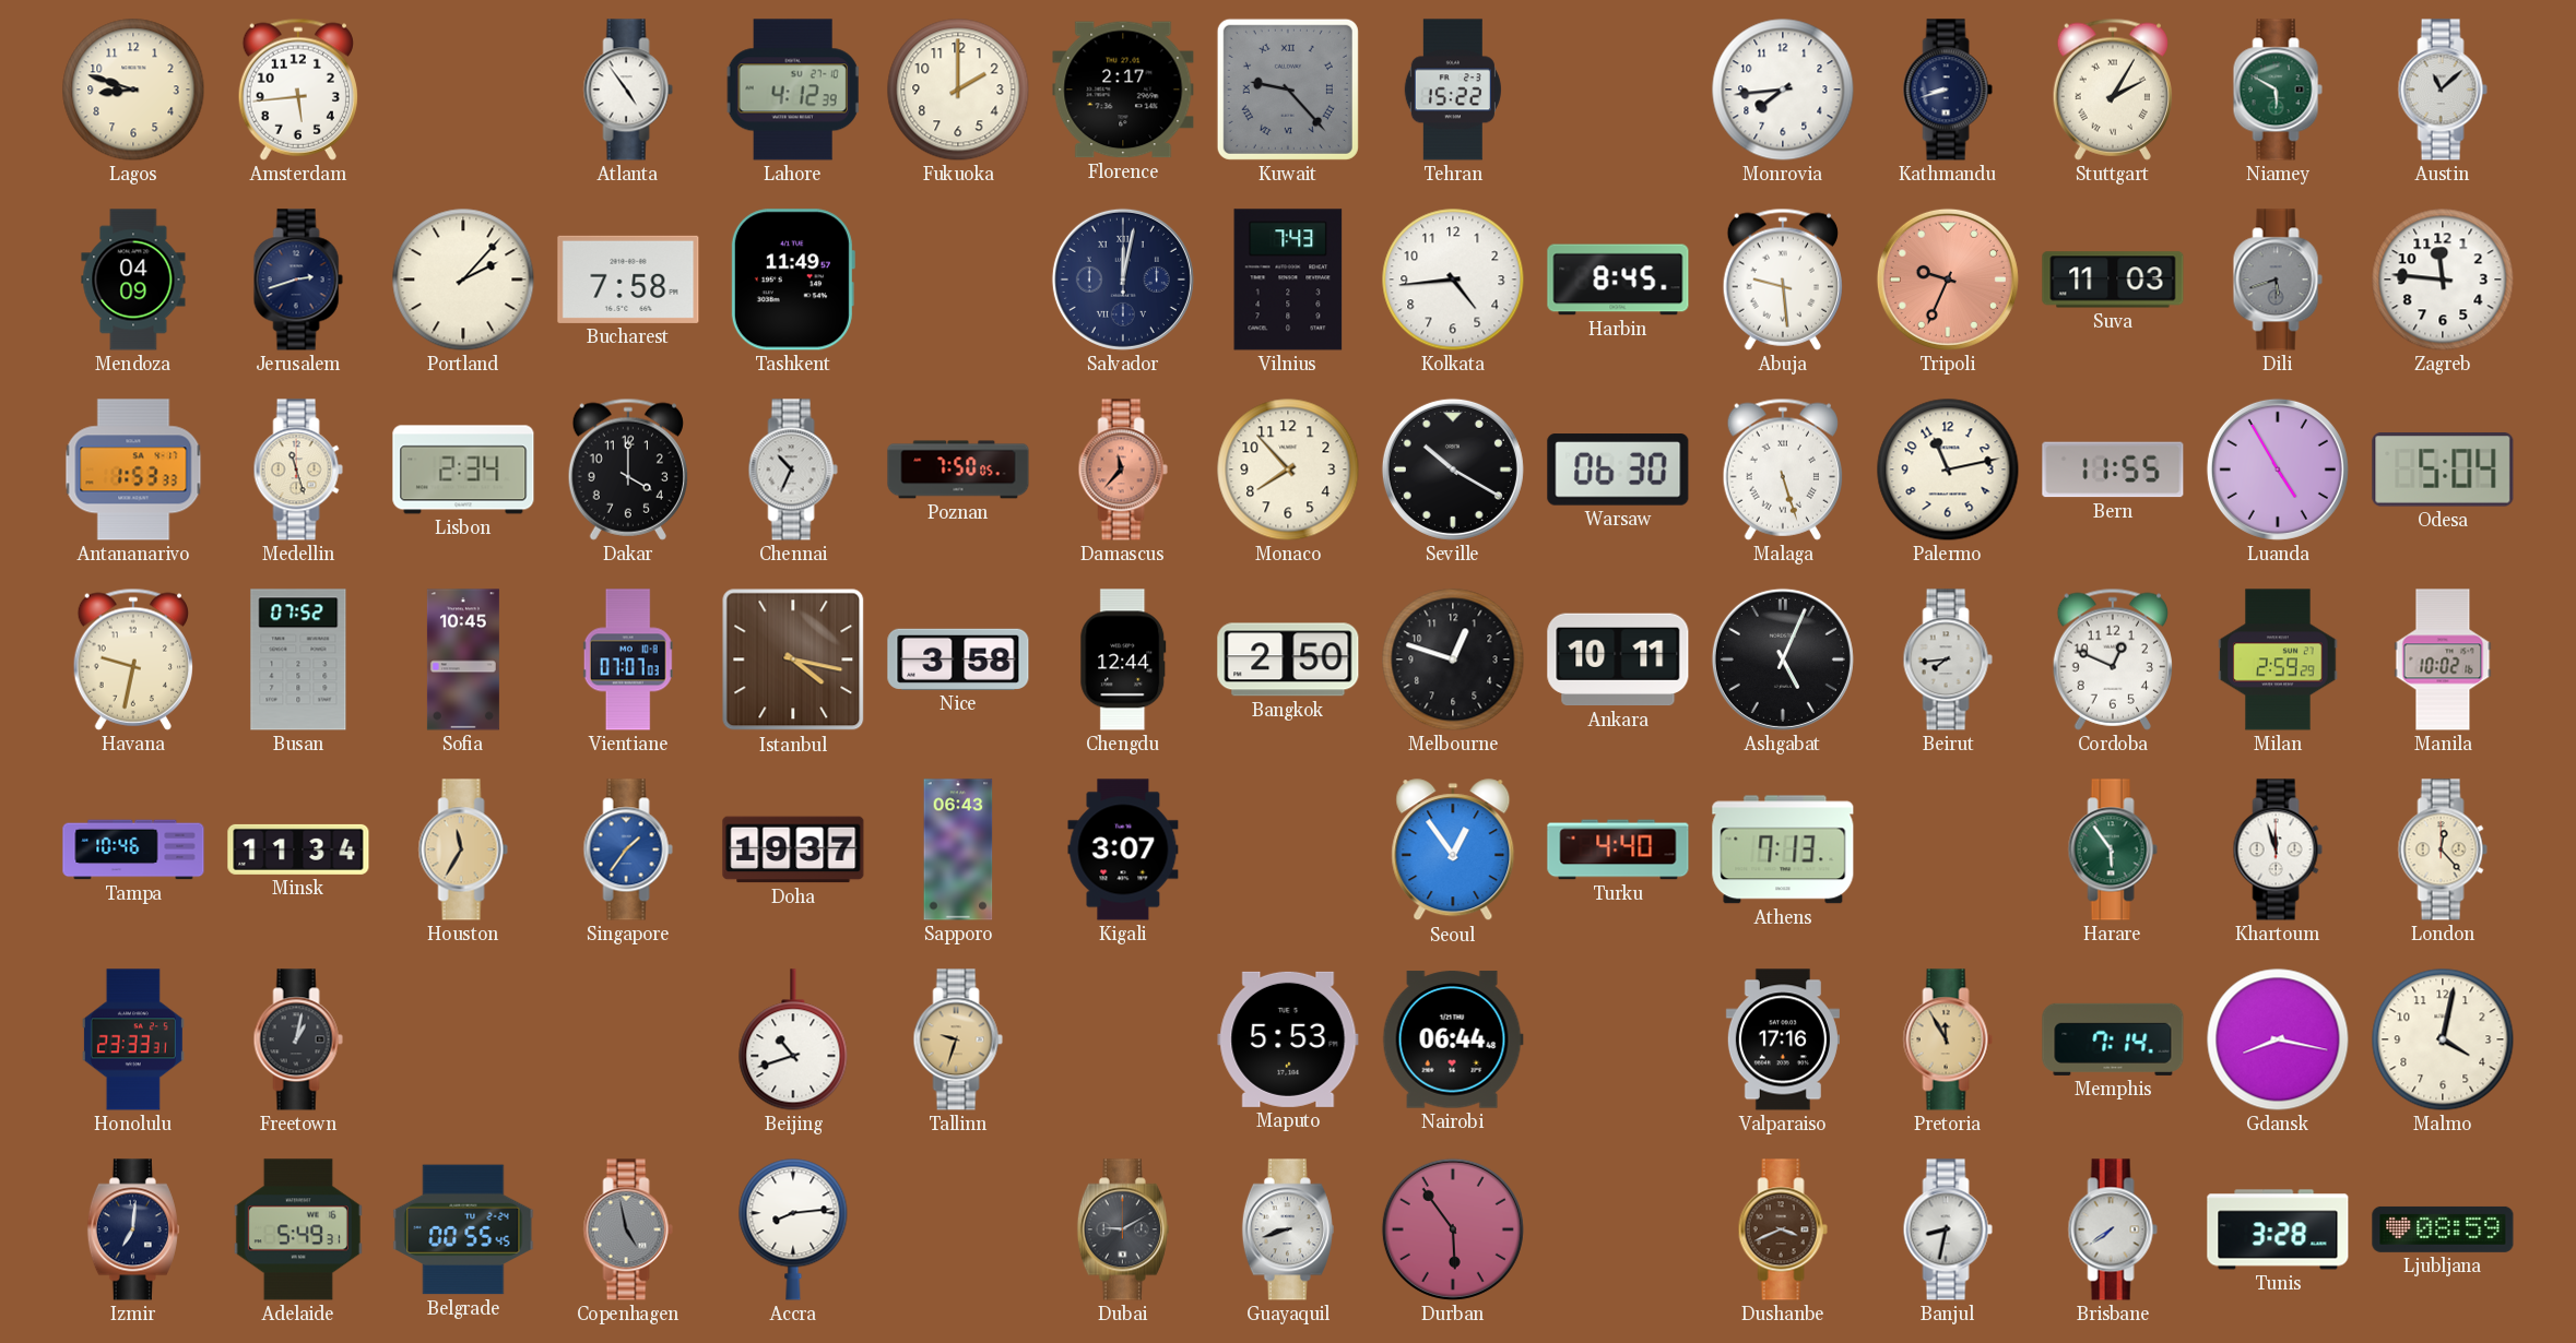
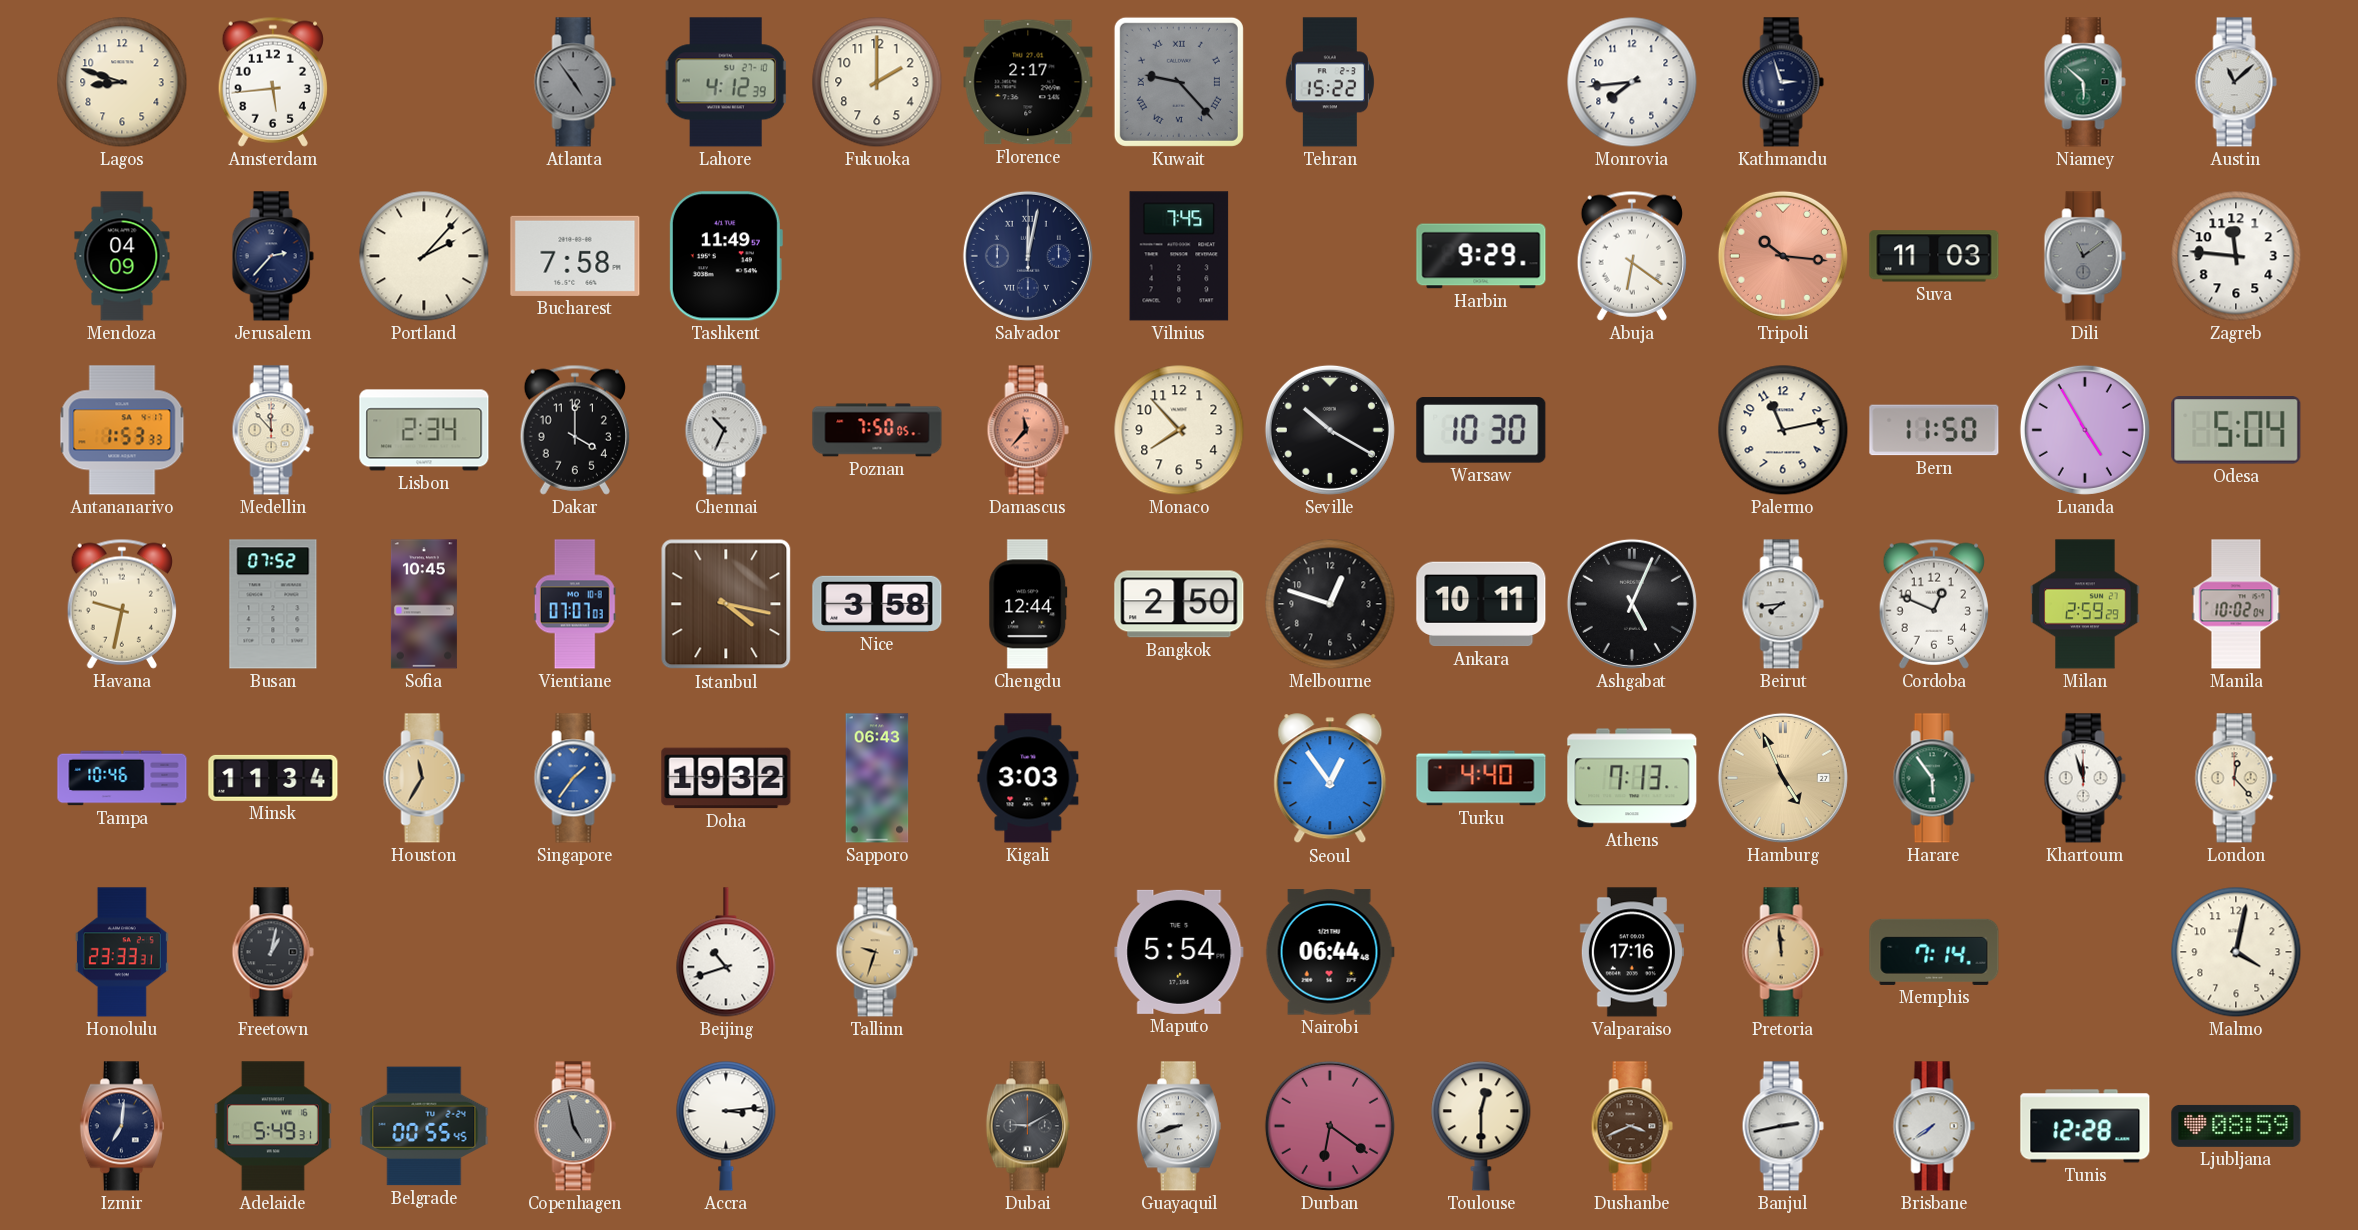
Atlanta dial: white -> grey
Kathmandu: 8:42 -> 2:57
Stuttgart: 2:05 -> none
Niamey: 5:50 -> 5:52
Jerusalem: 2:42 -> 2:37
Vilnius: 7:43 -> 7:45
Kolkata: 4:44 -> none
Harbin: 8:45 -> 9:29
Abuja: 9:29 -> 6:21
Tripoli: 9:34 -> 10:16
Dili: 5:42 -> 11:09
Medellin: 11:27 -> 11:53
Warsaw: 06:30 -> 10:30
Malaga: 5:27 -> none
Bern: 11:55 -> 11:50
Manila: 10:02:16 -> 10:02:04
Doha: 19:37 -> 19:32
Kigali: 3:07 -> 3:03
Hamburg: none -> 4:56
Maputo: 5:53 -> 5:54
Pretoria: 11:55 -> 11:59
Gdansk: 8:17 -> none
Accra: 8:14 -> 3:14
Durban: 5:54 -> 6:21
Toulouse: none -> 12:30
Banjul: 8:32 -> 2:43
Tunis: 3:28 -> 12:28
